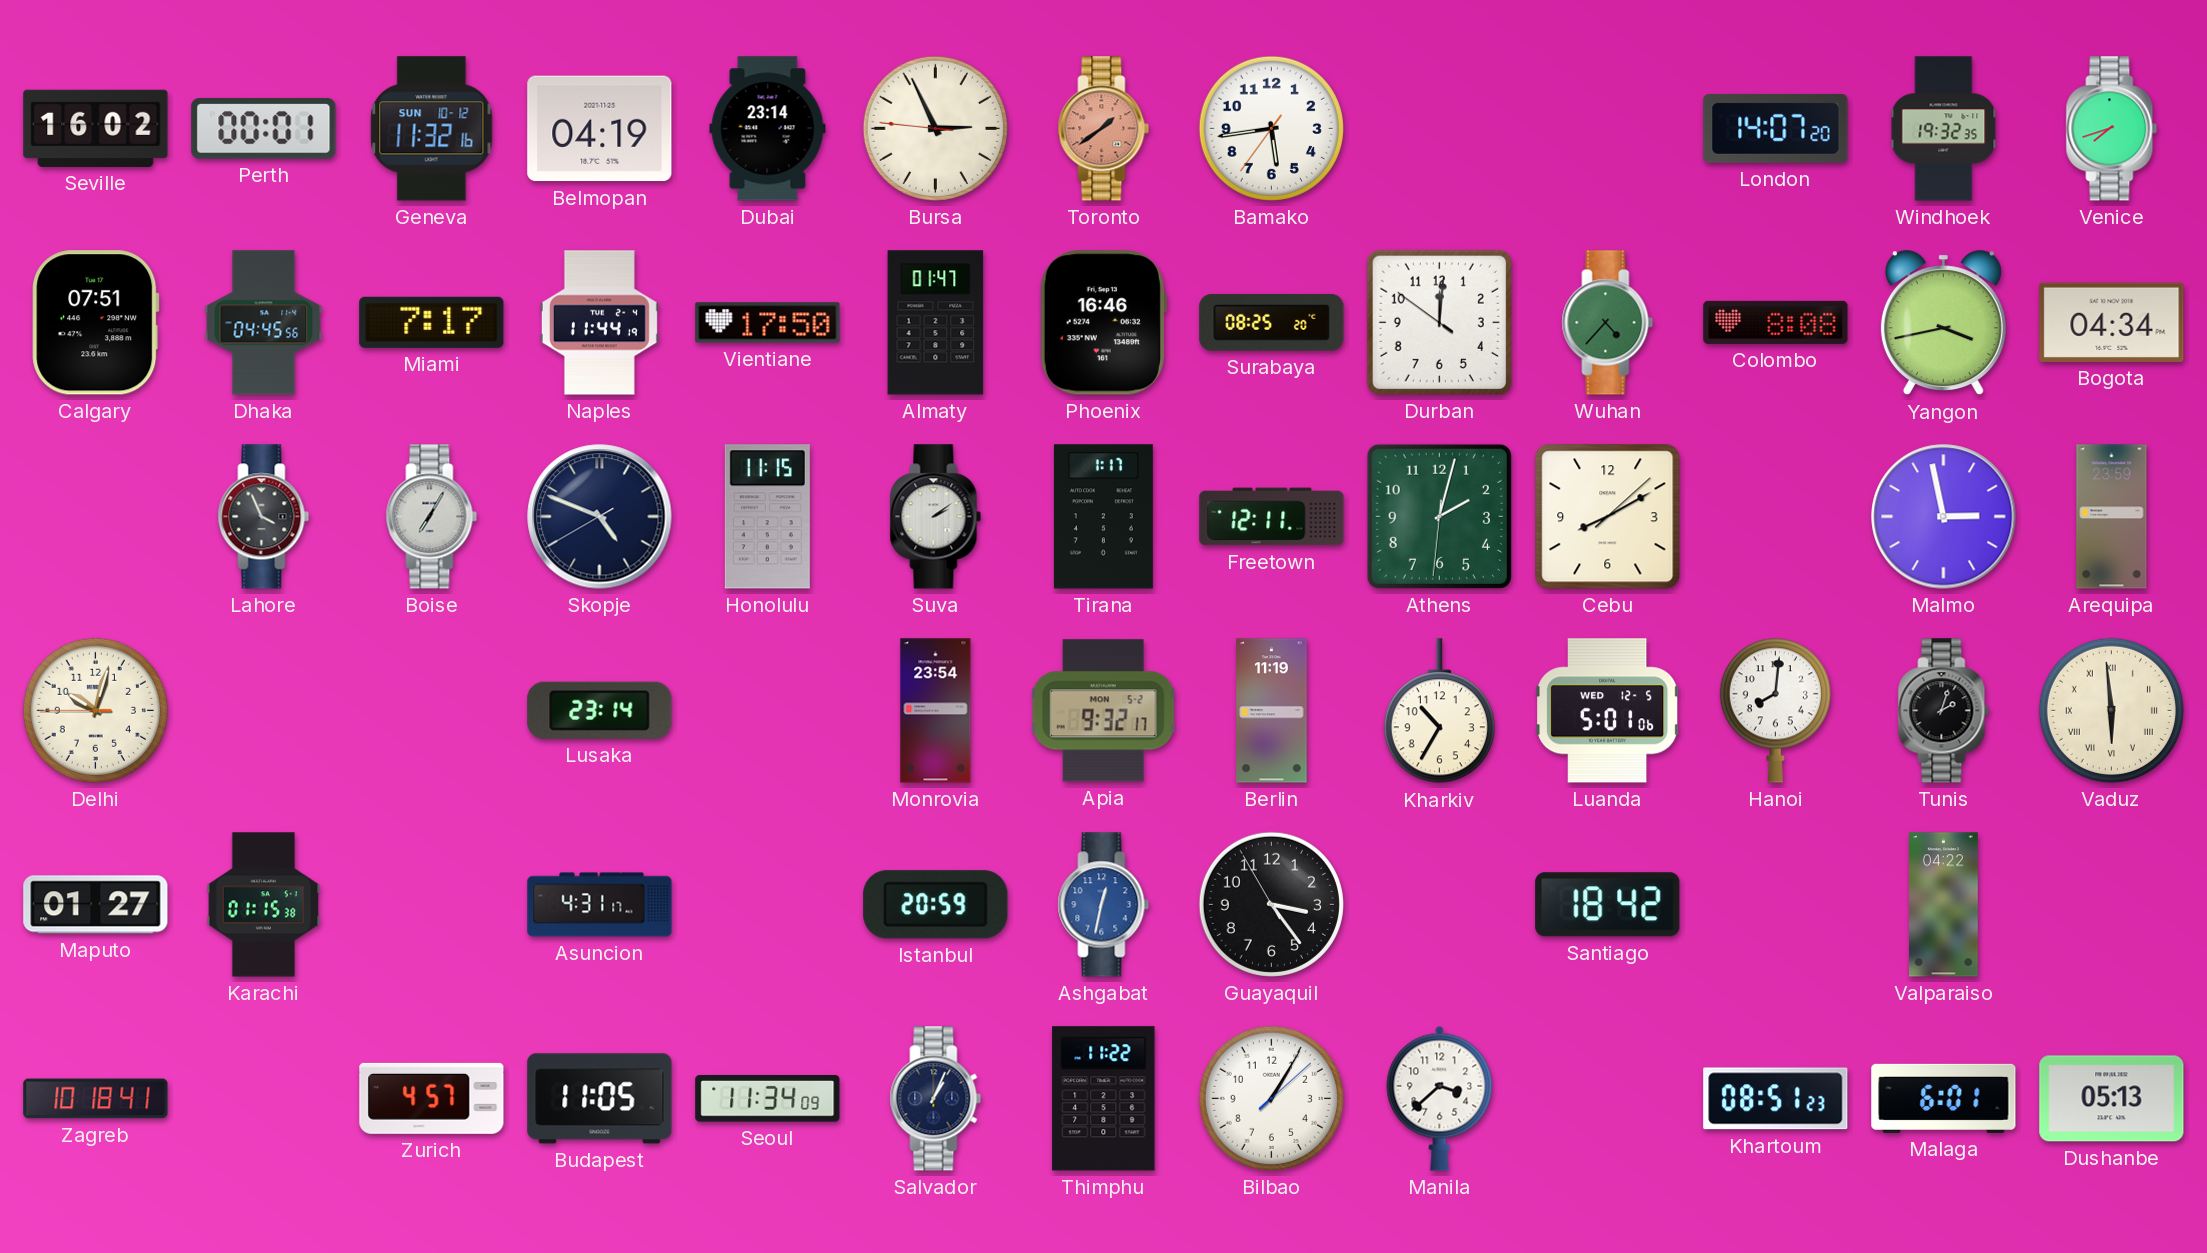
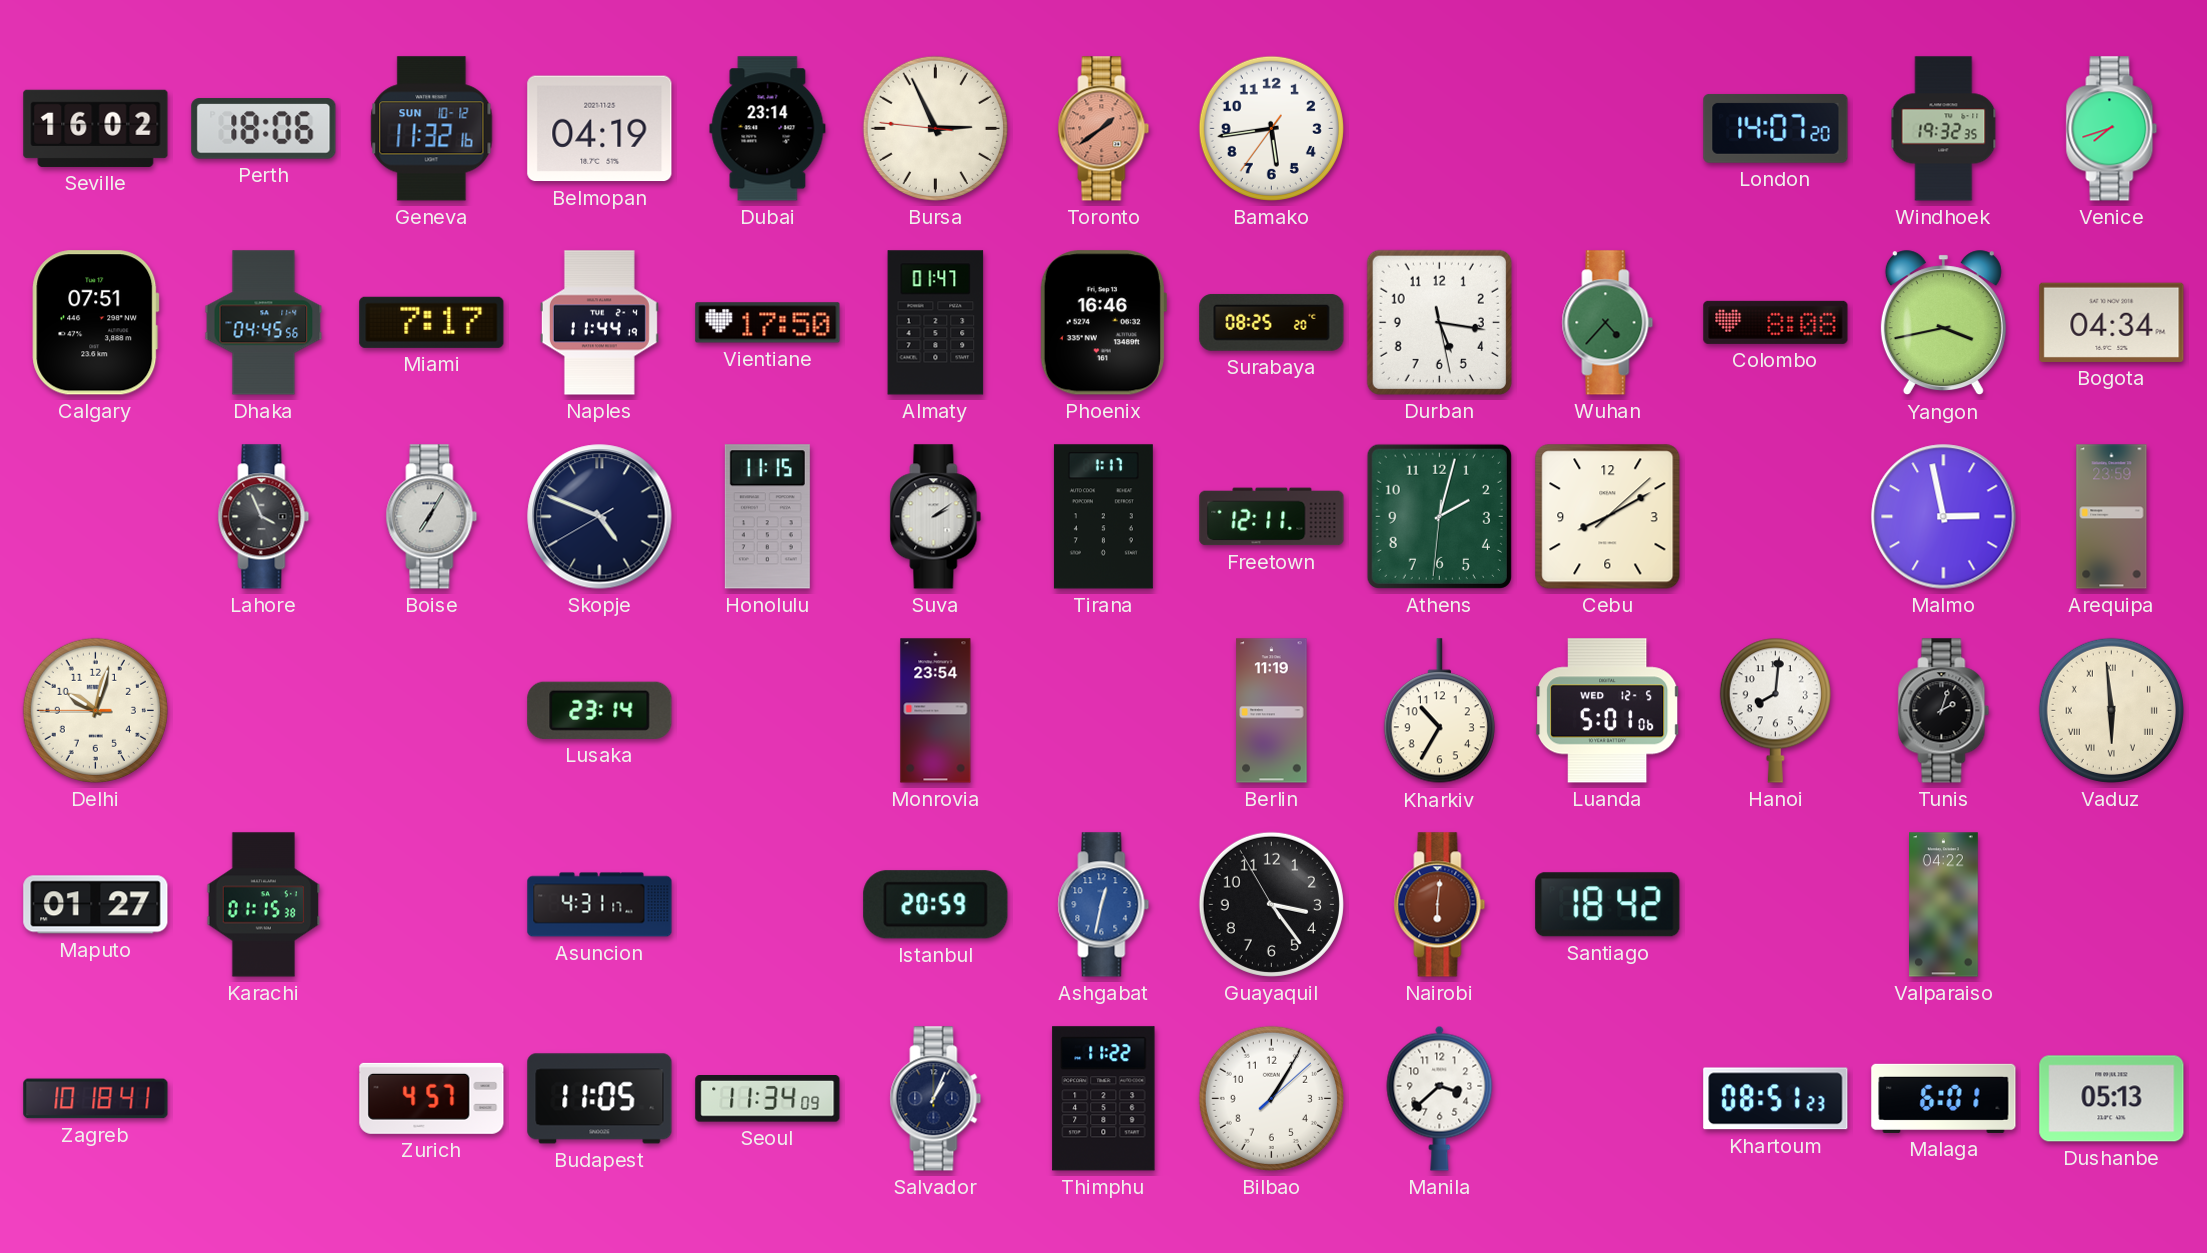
Perth: 00:01 -> 18:06
Durban: 12:00 -> 5:16
Apia: 9:32 -> none
Nairobi: none -> 6:01
